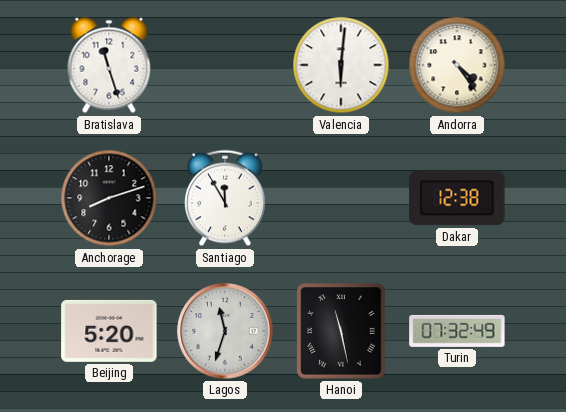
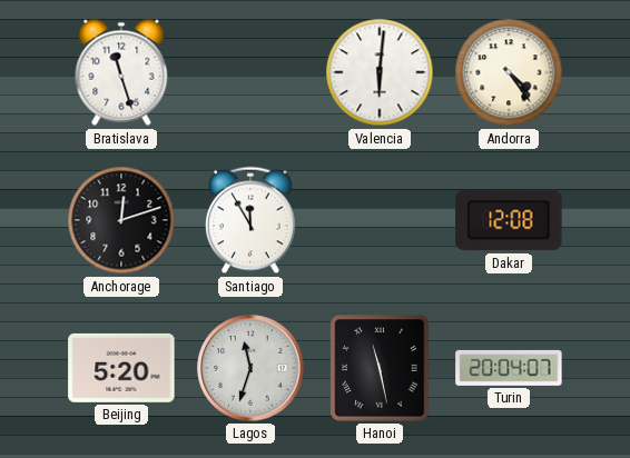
Anchorage: 8:12 -> 12:12
Dakar: 12:38 -> 12:08
Turin: 07:32 -> 20:04
